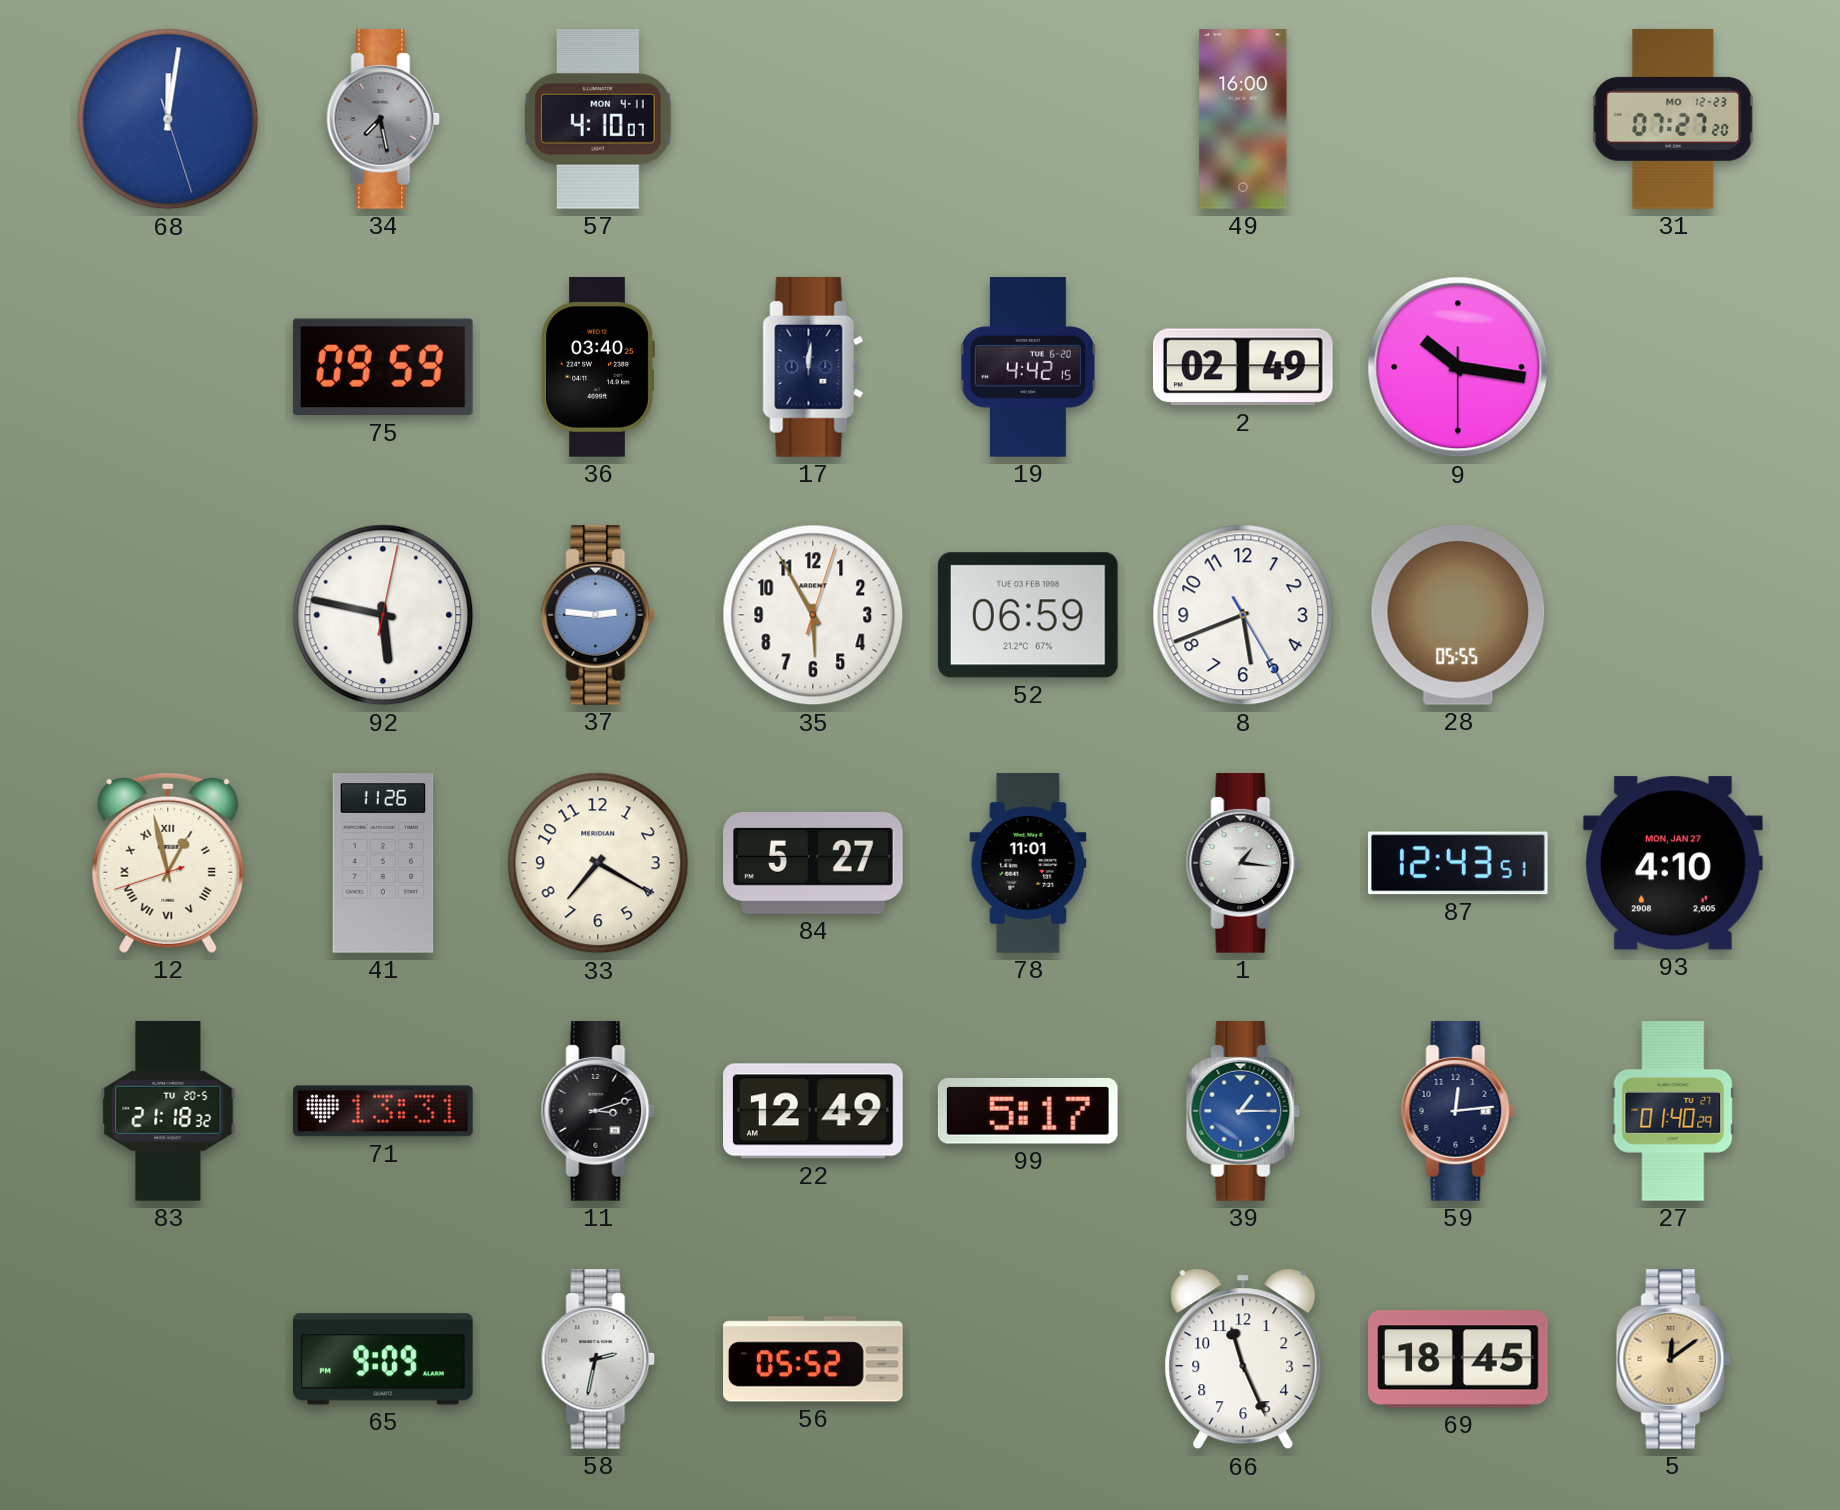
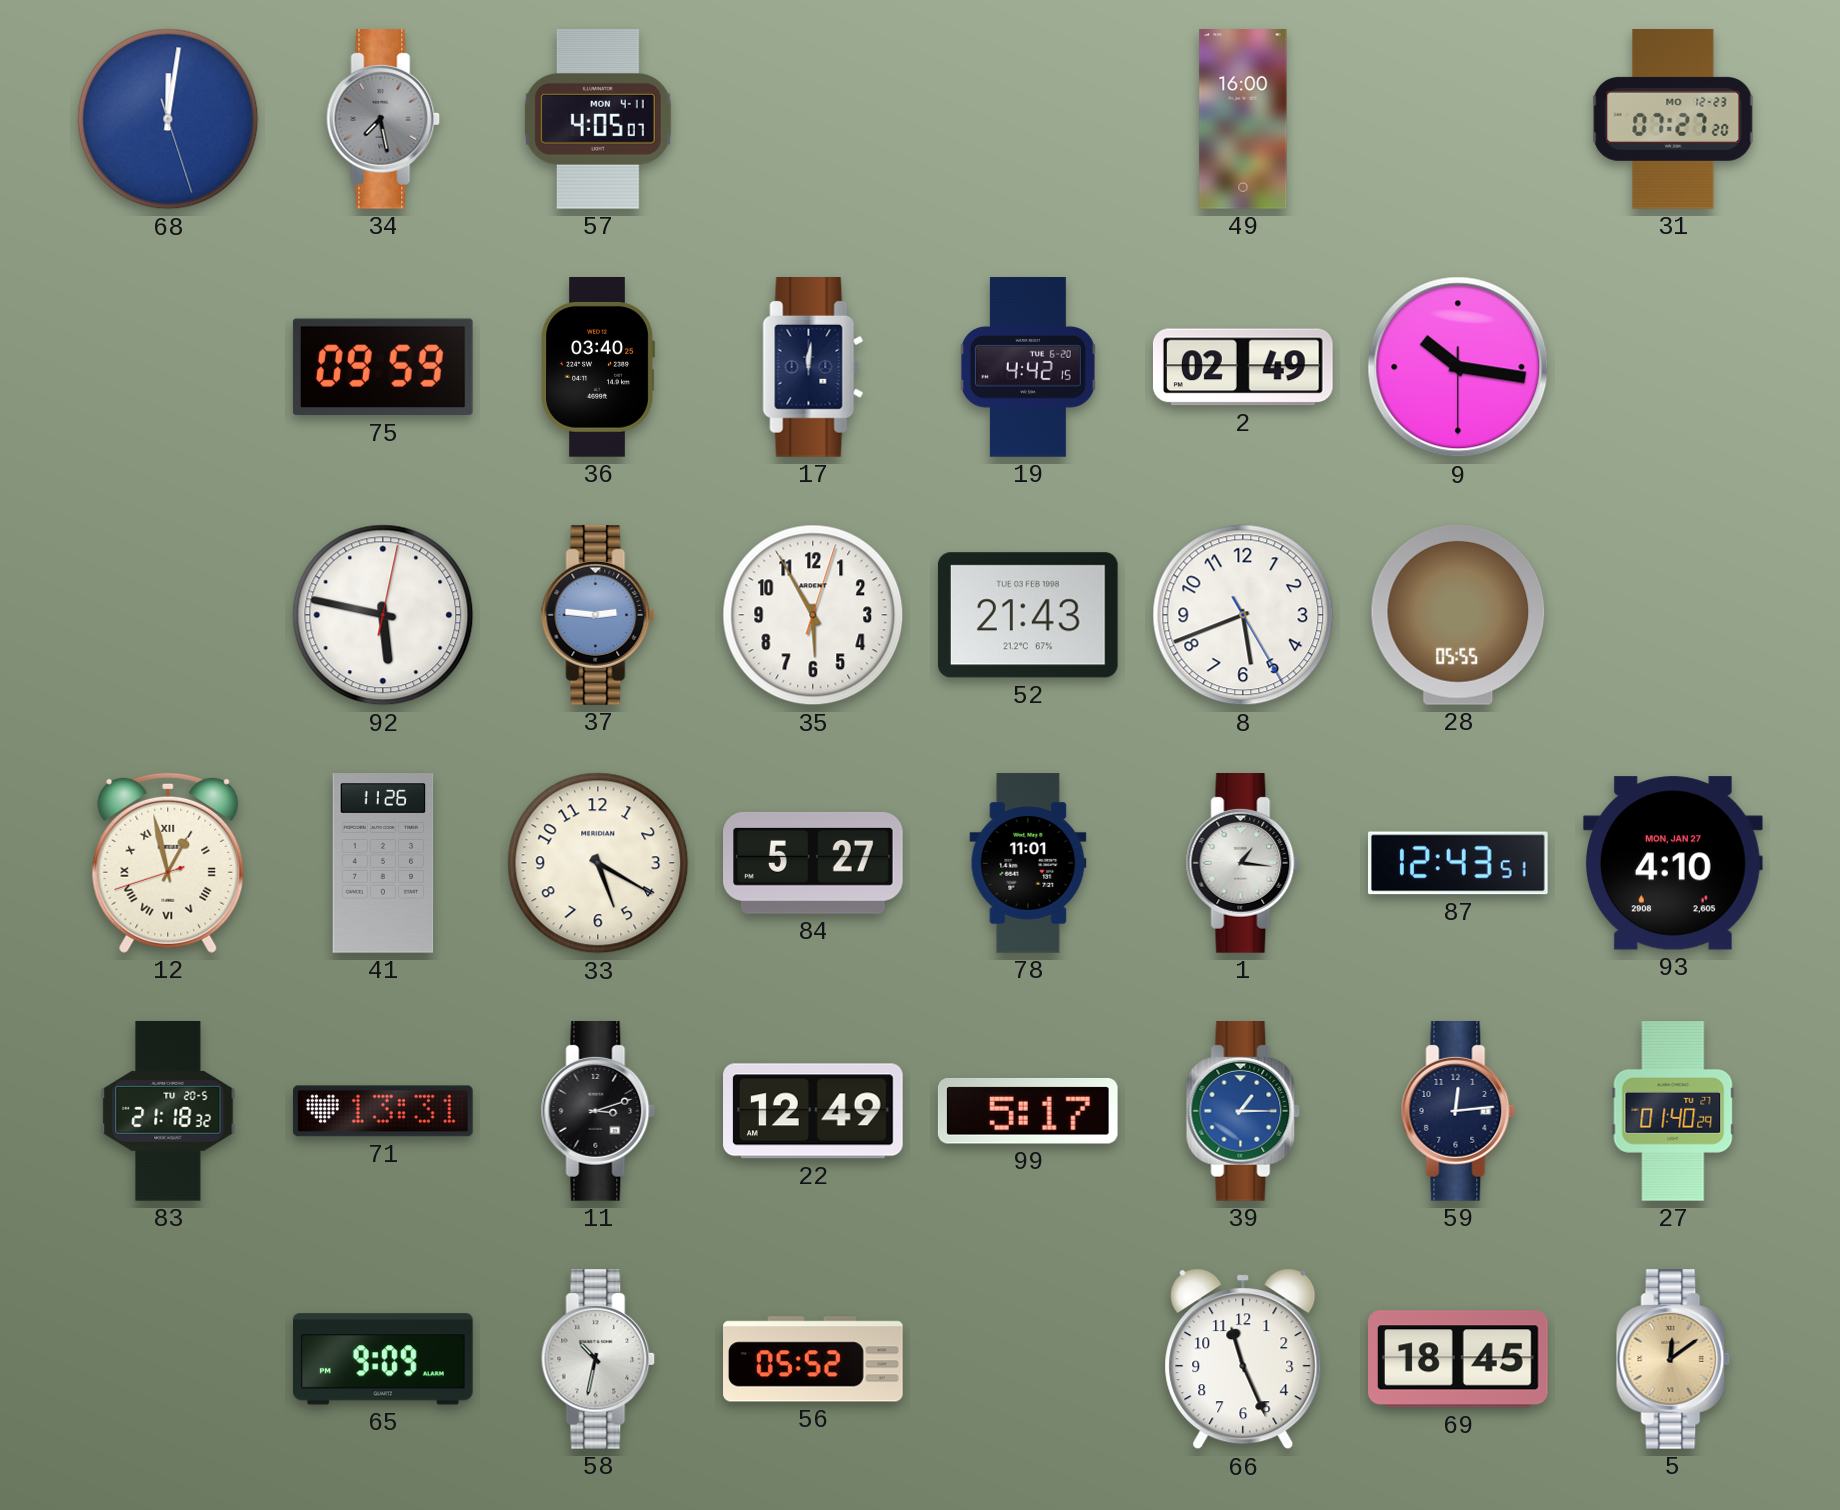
57: 4:10 -> 4:05
52: 06:59 -> 21:43
33: 7:20 -> 5:20
58: 2:32 -> 10:32
